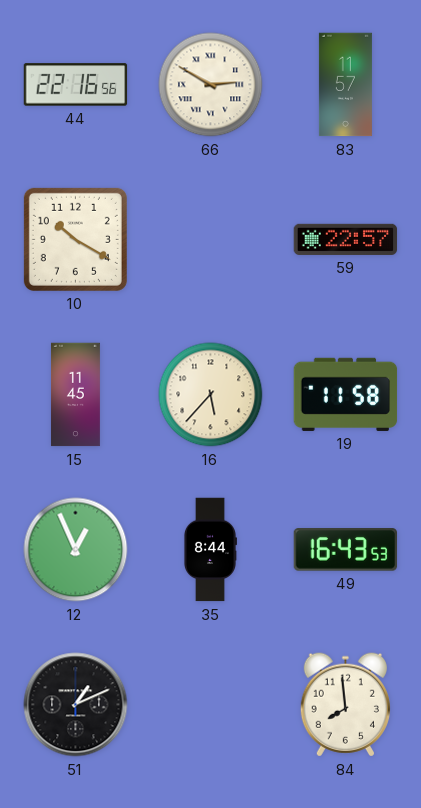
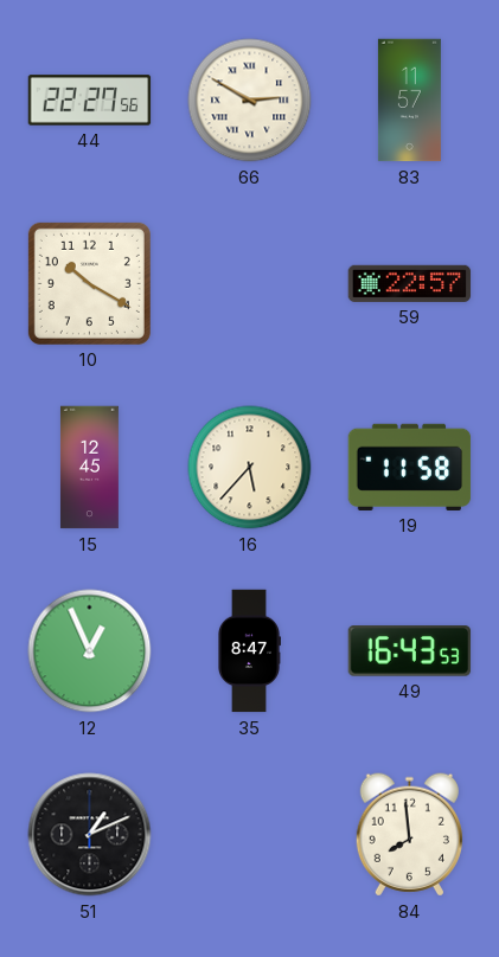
44: 22:16 -> 22:27
15: 11:45 -> 12:45
35: 8:44 -> 8:47
